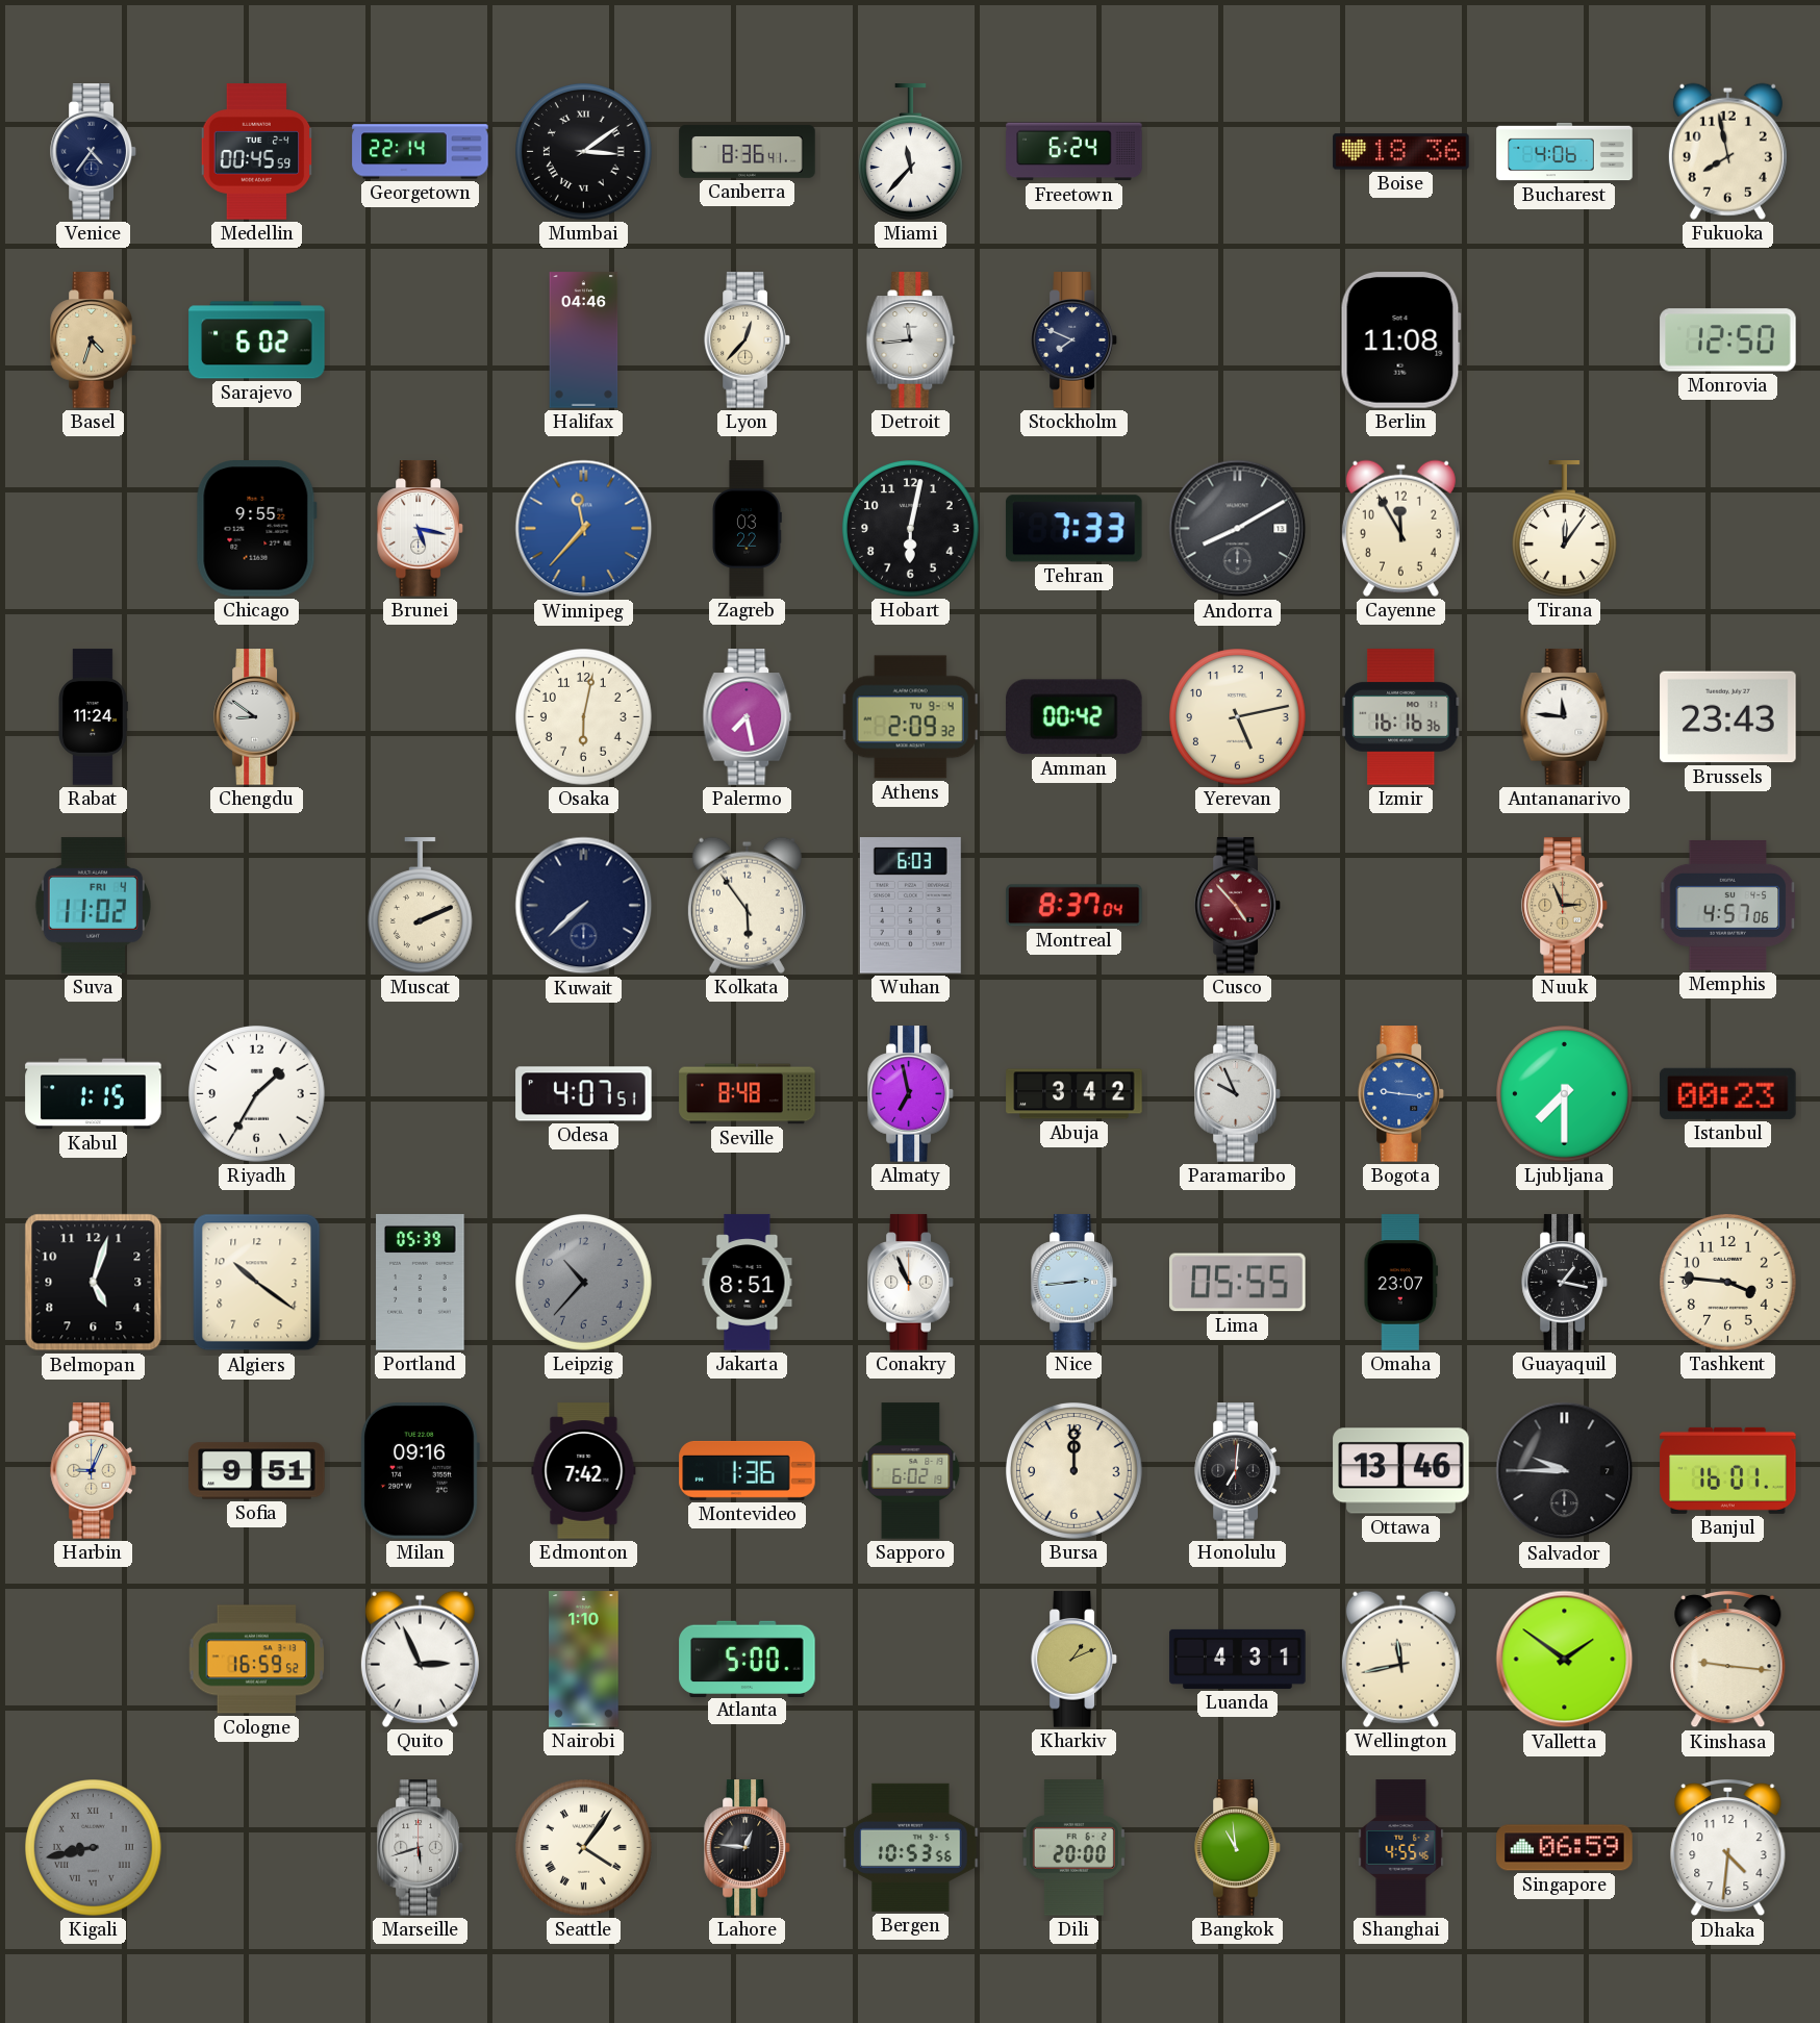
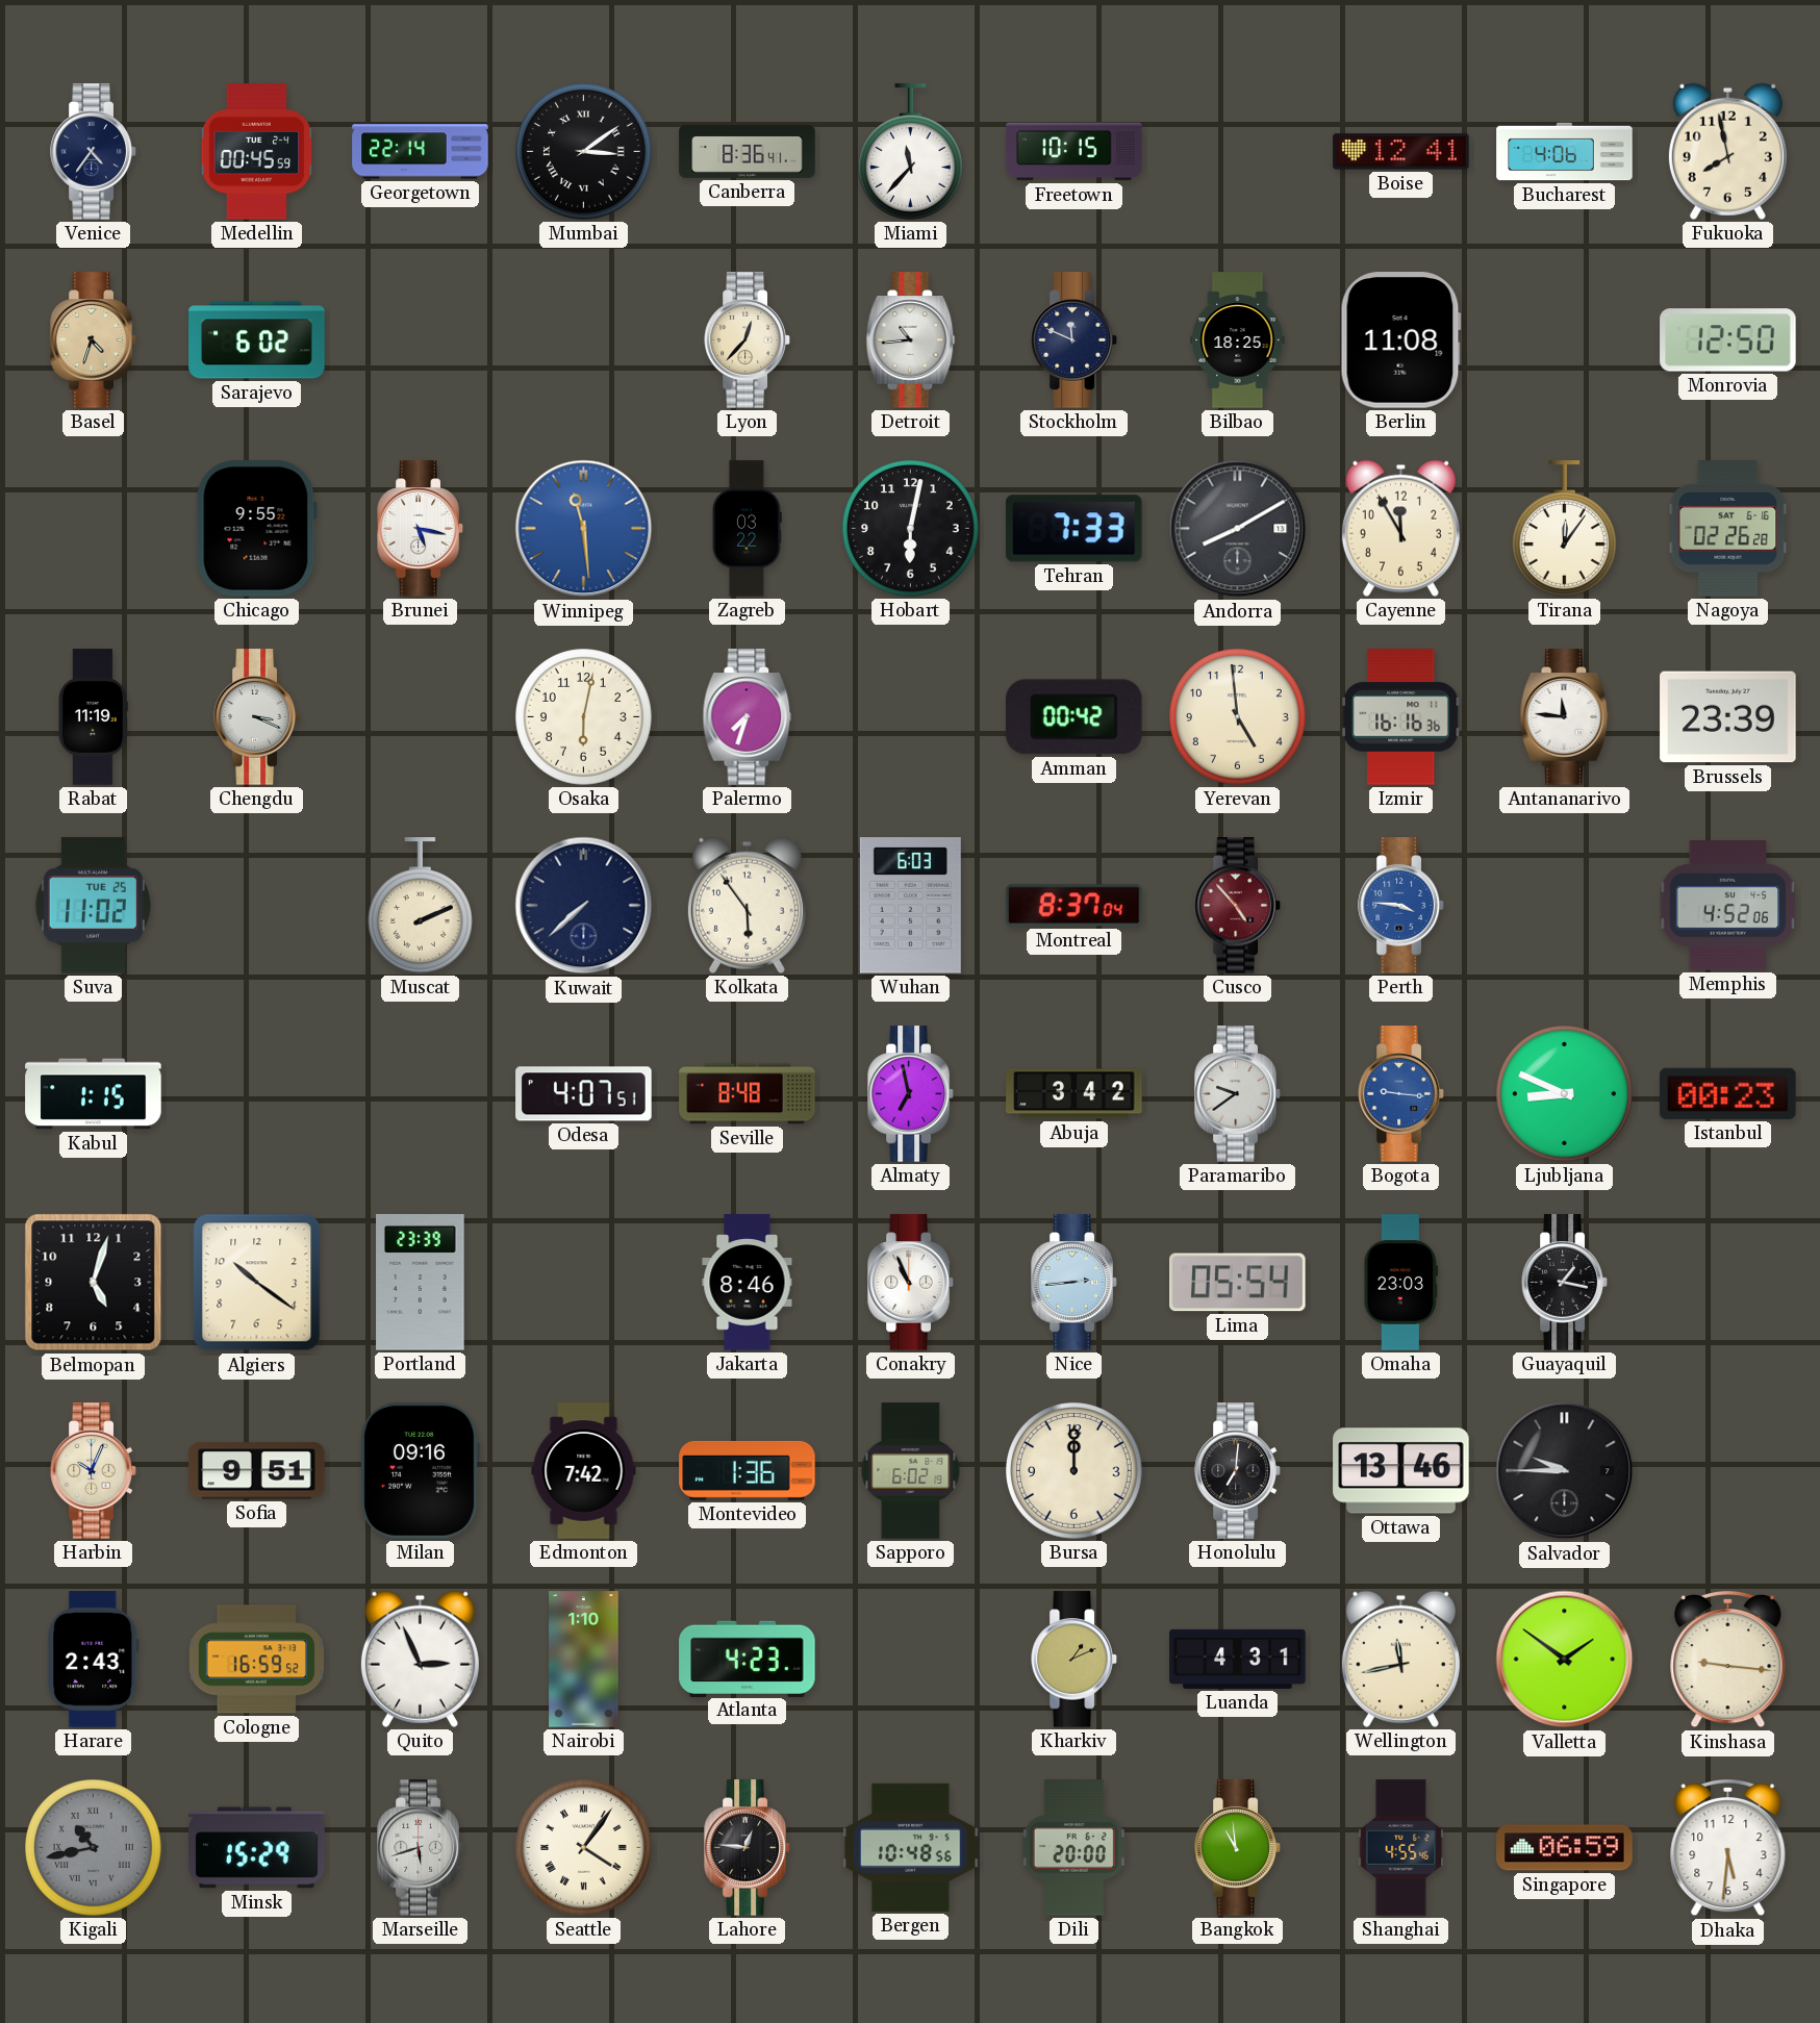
Freetown: 6:24 -> 10:15
Boise: 18:36 -> 12:41
Halifax: 04:46 -> none
Detroit: 11:44 -> 10:44
Stockholm: 7:49 -> 11:49
Bilbao: none -> 18:25
Winnipeg: 11:37 -> 11:29
Nagoya: none -> 02:26
Rabat: 11:24 -> 11:19
Chengdu: 8:51 -> 3:19
Palermo: 7:28 -> 7:33
Athens: 2:09 -> none
Yerevan: 5:13 -> 4:59
Brussels: 23:43 -> 23:39
Suva date: FRI 4 -> TUE 25
Perth: none -> 3:46
Nuuk: 2:56 -> none
Memphis: 4:57 -> 4:52
Riyadh: 1:35 -> none
Paramaribo: 9:56 -> 9:39
Ljubljana: 7:30 -> 8:49
Portland: 05:39 -> 23:39
Leipzig: 10:37 -> none
Jakarta: 8:51 -> 8:46
Lima: 05:55 -> 05:54
Omaha: 23:07 -> 23:03
Tashkent: 3:46 -> none
Harbin: 9:04 -> 10:04
Banjul: 16:01 -> none
Harare: none -> 2:43
Atlanta: 5:00 -> 4:23
Kigali: 8:43 -> 10:43
Minsk: none -> 15:29
Bergen: 10:53 -> 10:48
Dhaka: 4:31 -> 5:31
